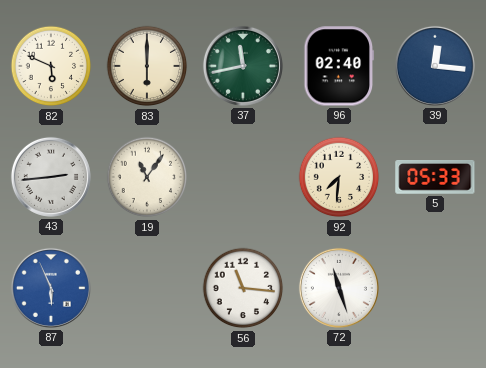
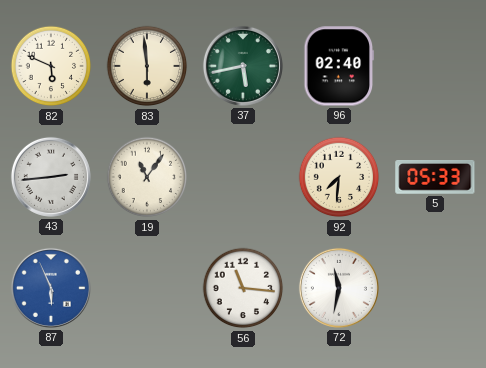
83: 6:00 -> 5:59
37: 11:43 -> 5:43
39: 12:16 -> none
72: 11:27 -> 11:32
